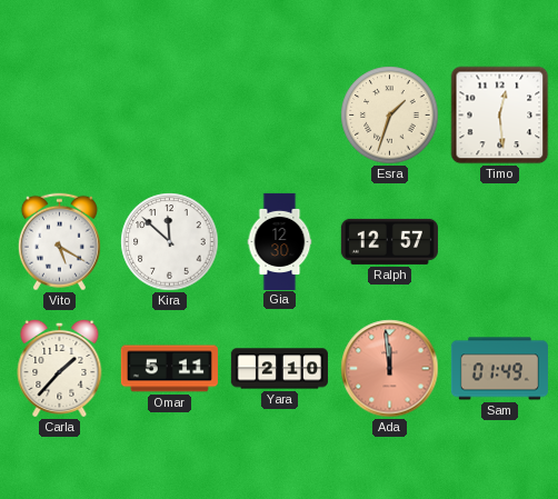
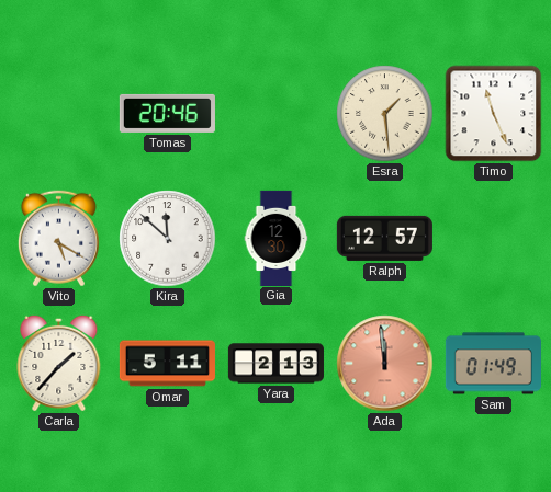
Tomas: none -> 20:46
Esra: 1:33 -> 1:29
Timo: 12:29 -> 11:26
Yara: 2:10 -> 2:13
